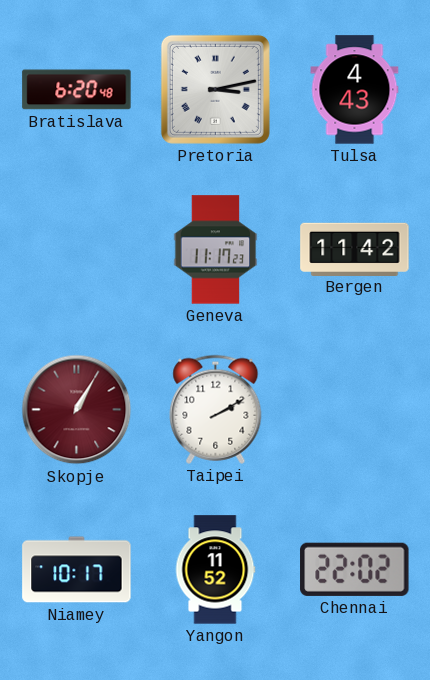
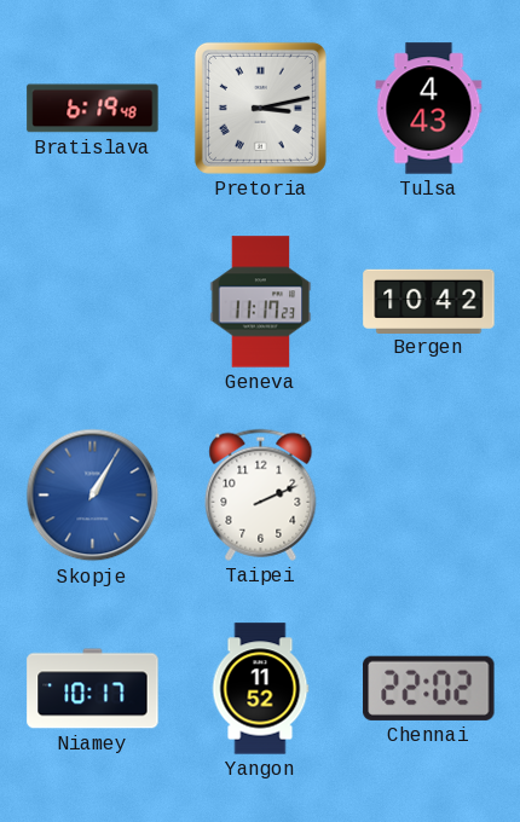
Bratislava: 6:20 -> 6:19
Bergen: 11:42 -> 10:42
Skopje dial: burgundy -> blue
Taipei: 2:10 -> 2:11
